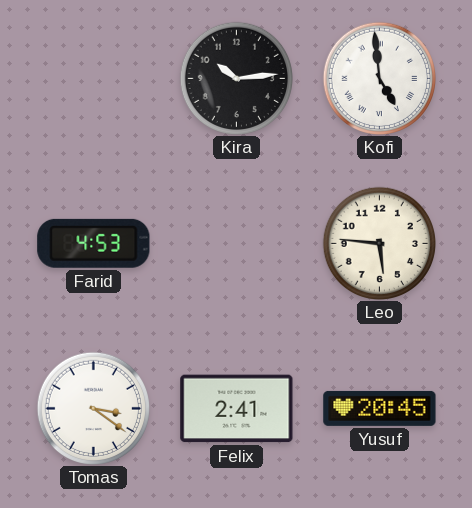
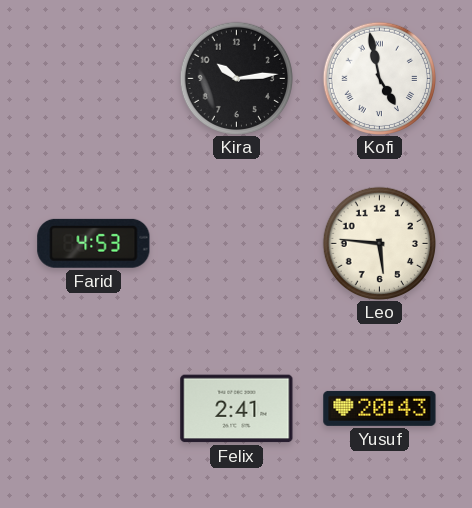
Kofi: 4:59 -> 4:58
Tomas: 3:21 -> none
Yusuf: 20:45 -> 20:43
